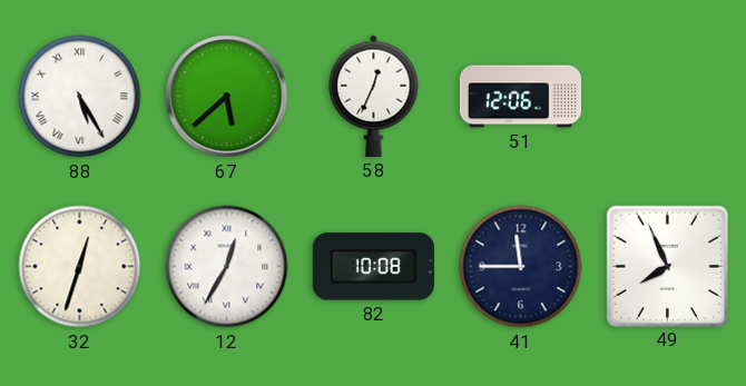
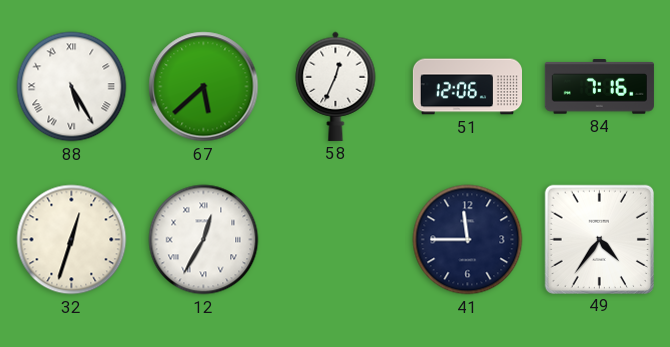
84: none -> 7:16
82: 10:08 -> none
49: 7:56 -> 4:36
